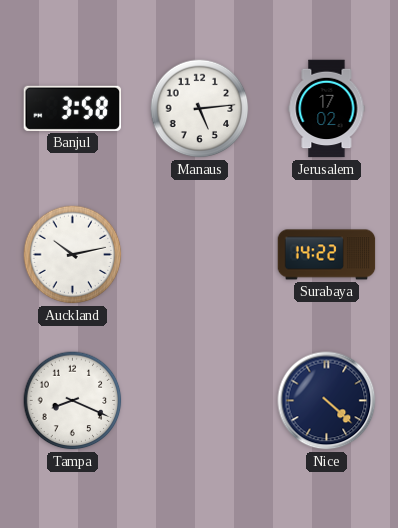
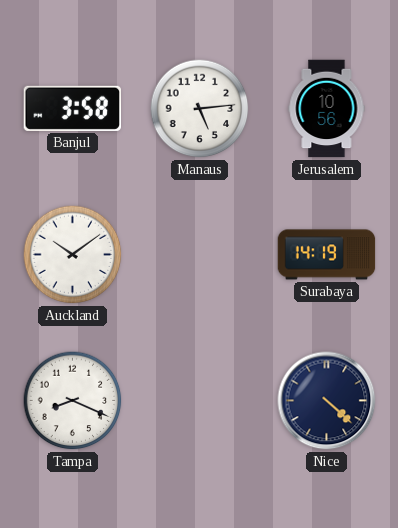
Jerusalem: 17:02 -> 10:56
Auckland: 10:13 -> 10:09
Surabaya: 14:22 -> 14:19
